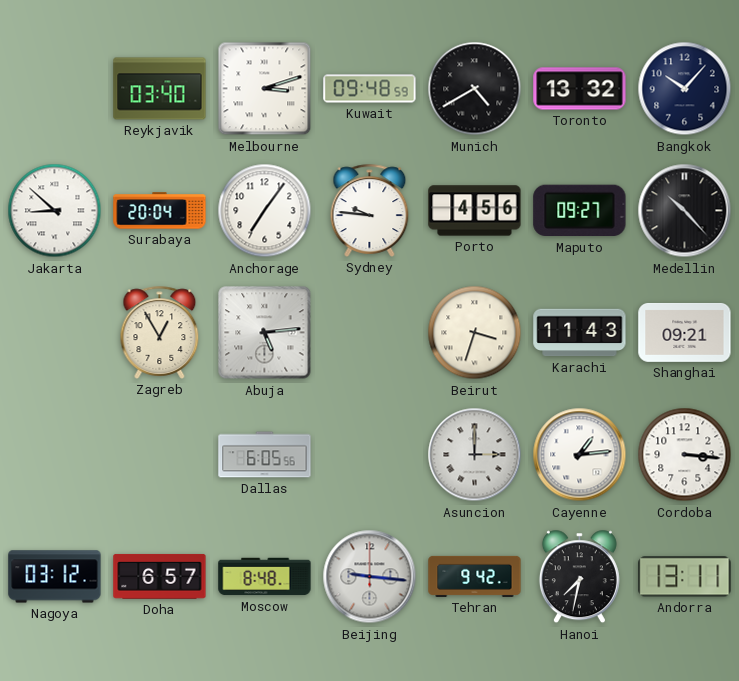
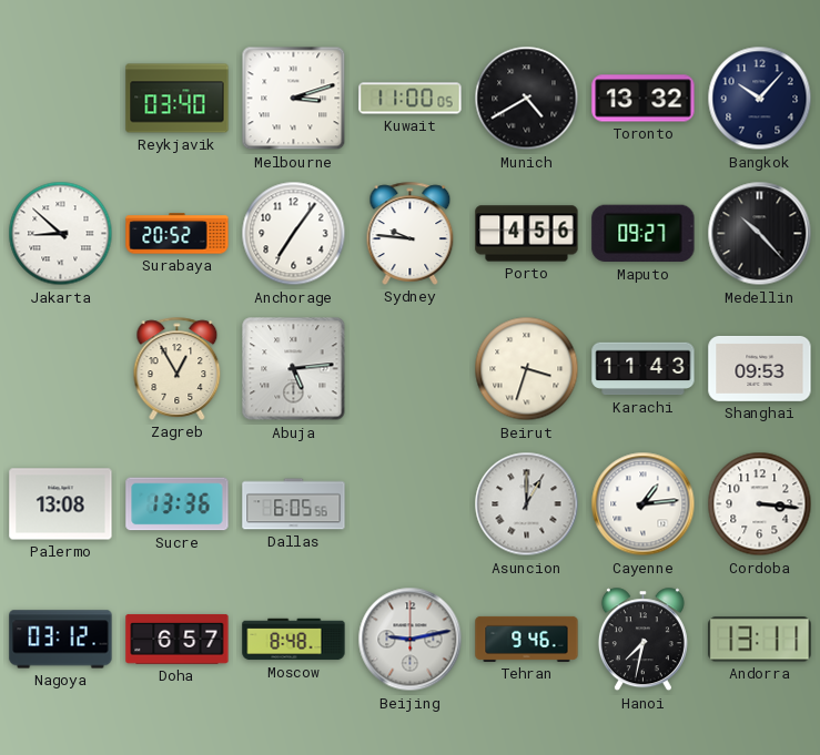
Kuwait: 09:48 -> 11:00
Surabaya: 20:04 -> 20:52
Shanghai: 09:21 -> 09:53
Palermo: none -> 13:08
Sucre: none -> 13:36
Asuncion: 3:00 -> 1:00
Beijing: 9:16 -> 9:13
Tehran: 9:42 -> 9:46
